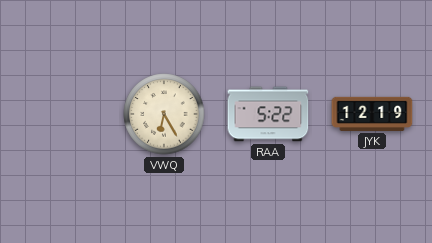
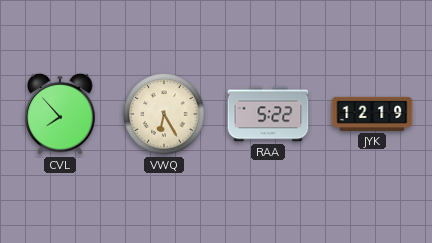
CVL: none -> 7:53
